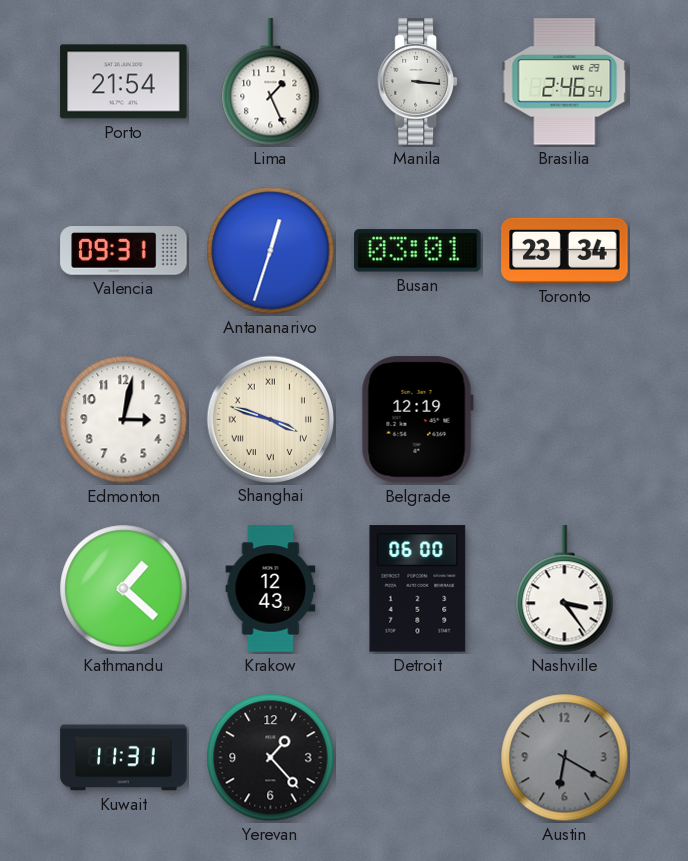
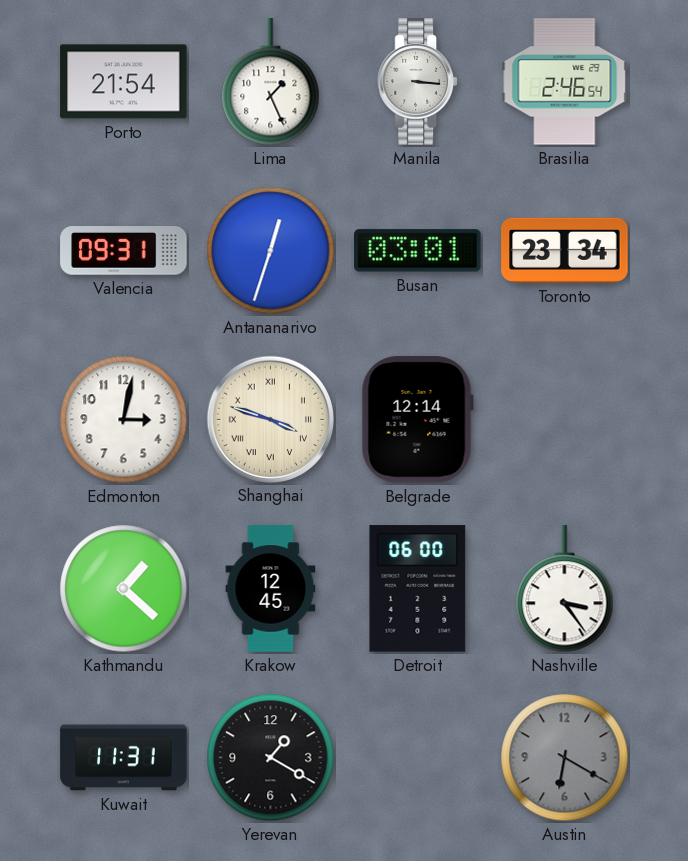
Belgrade: 12:19 -> 12:14
Krakow: 12:43 -> 12:45
Yerevan: 1:23 -> 1:20
